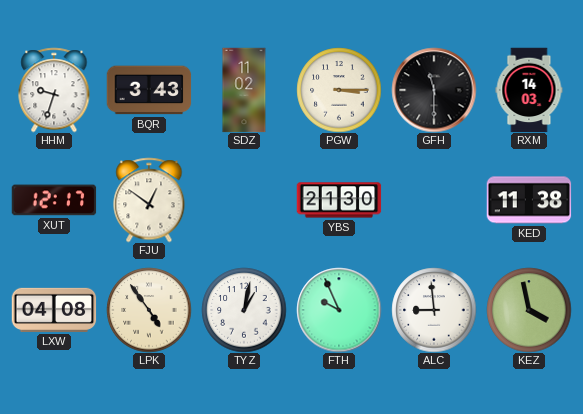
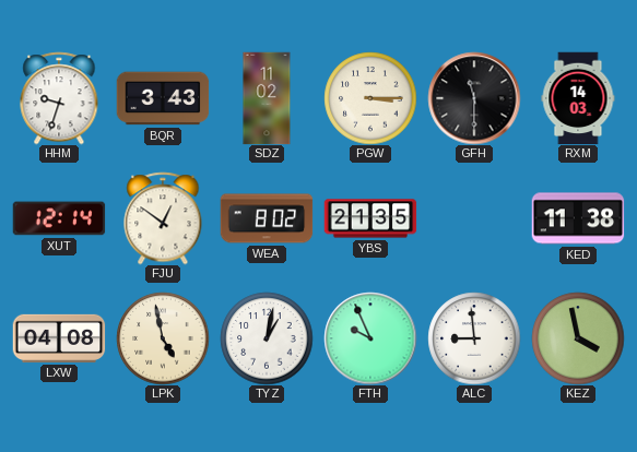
XUT: 12:17 -> 12:14
WEA: none -> 8:02
YBS: 21:30 -> 21:35
LPK: 4:54 -> 4:58
